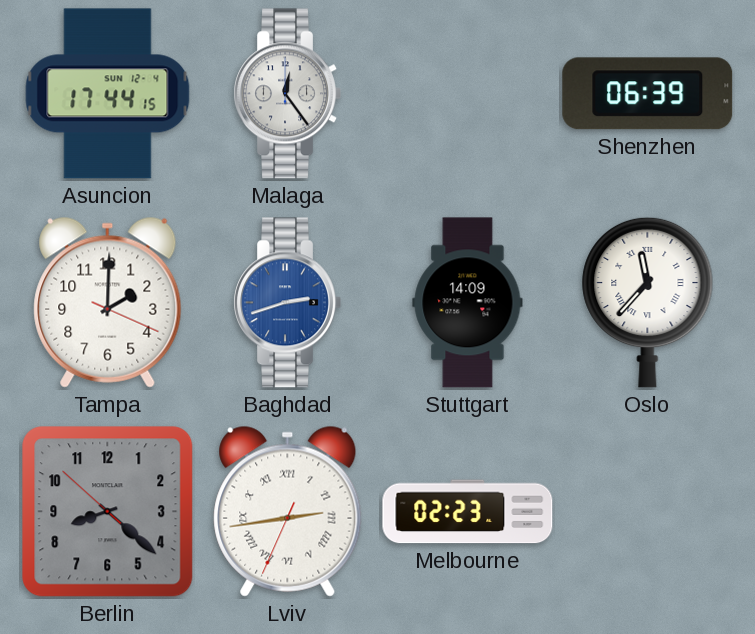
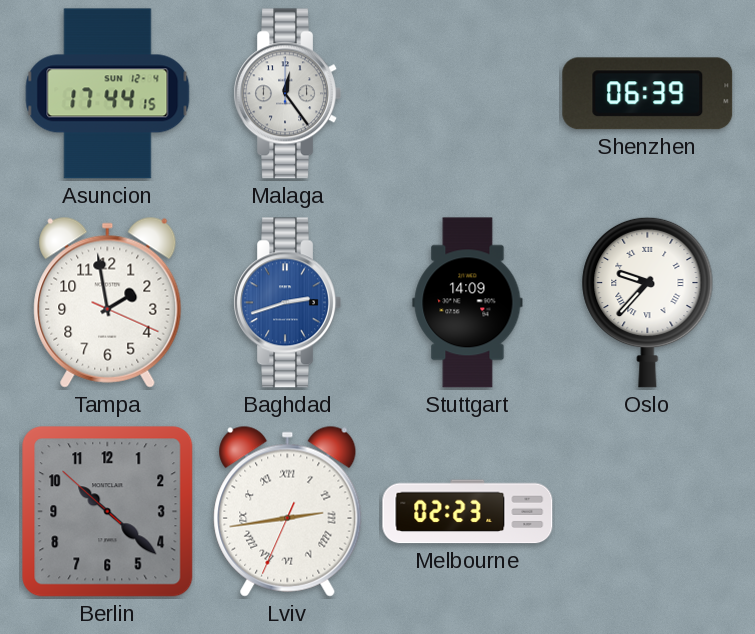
Tampa: 2:00 -> 1:58
Oslo: 11:37 -> 9:37
Berlin: 8:21 -> 10:21
